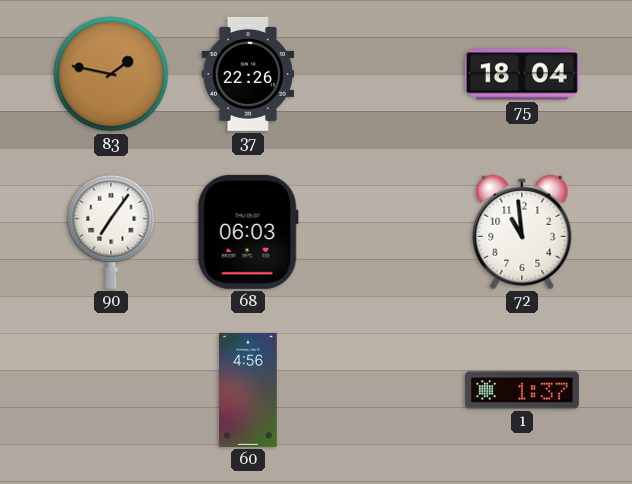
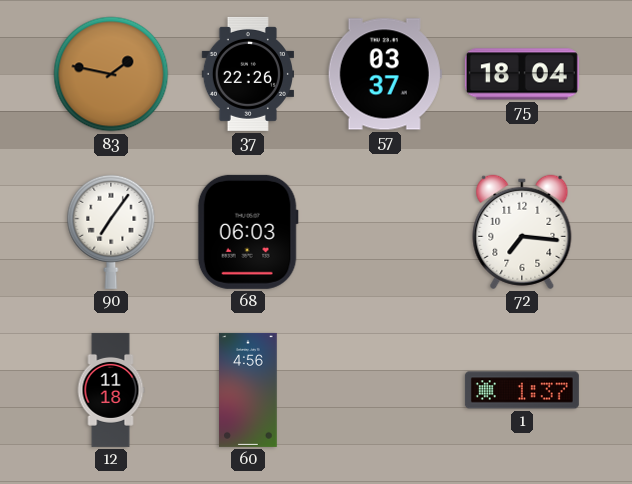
57: none -> 03:37
72: 10:59 -> 7:16
12: none -> 11:18
